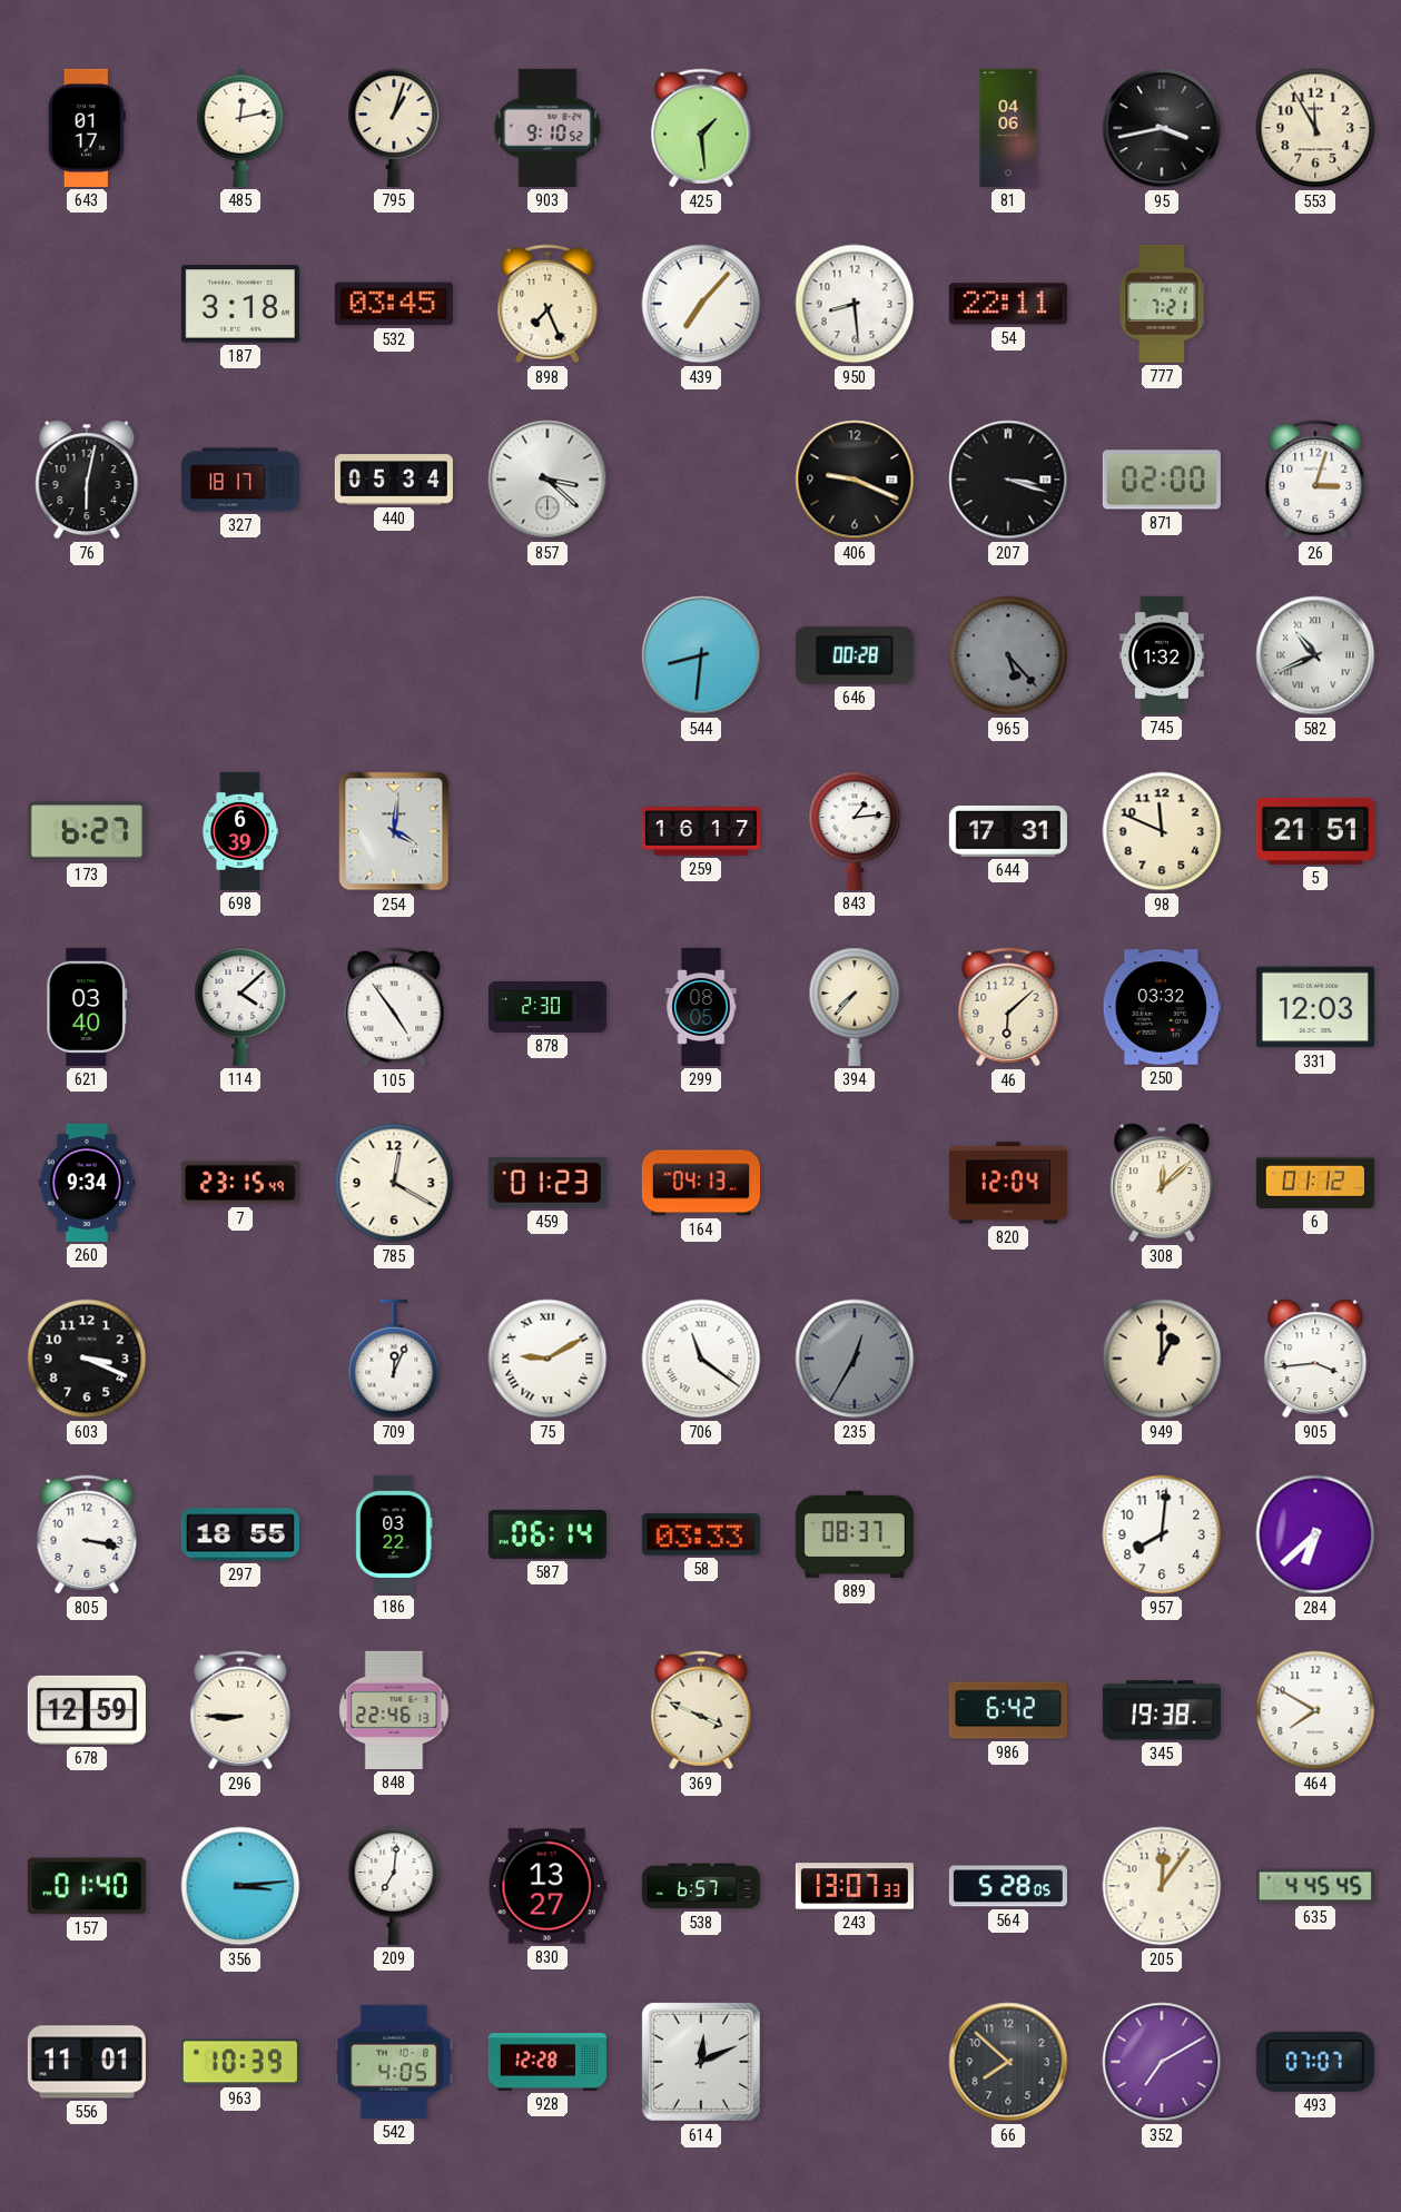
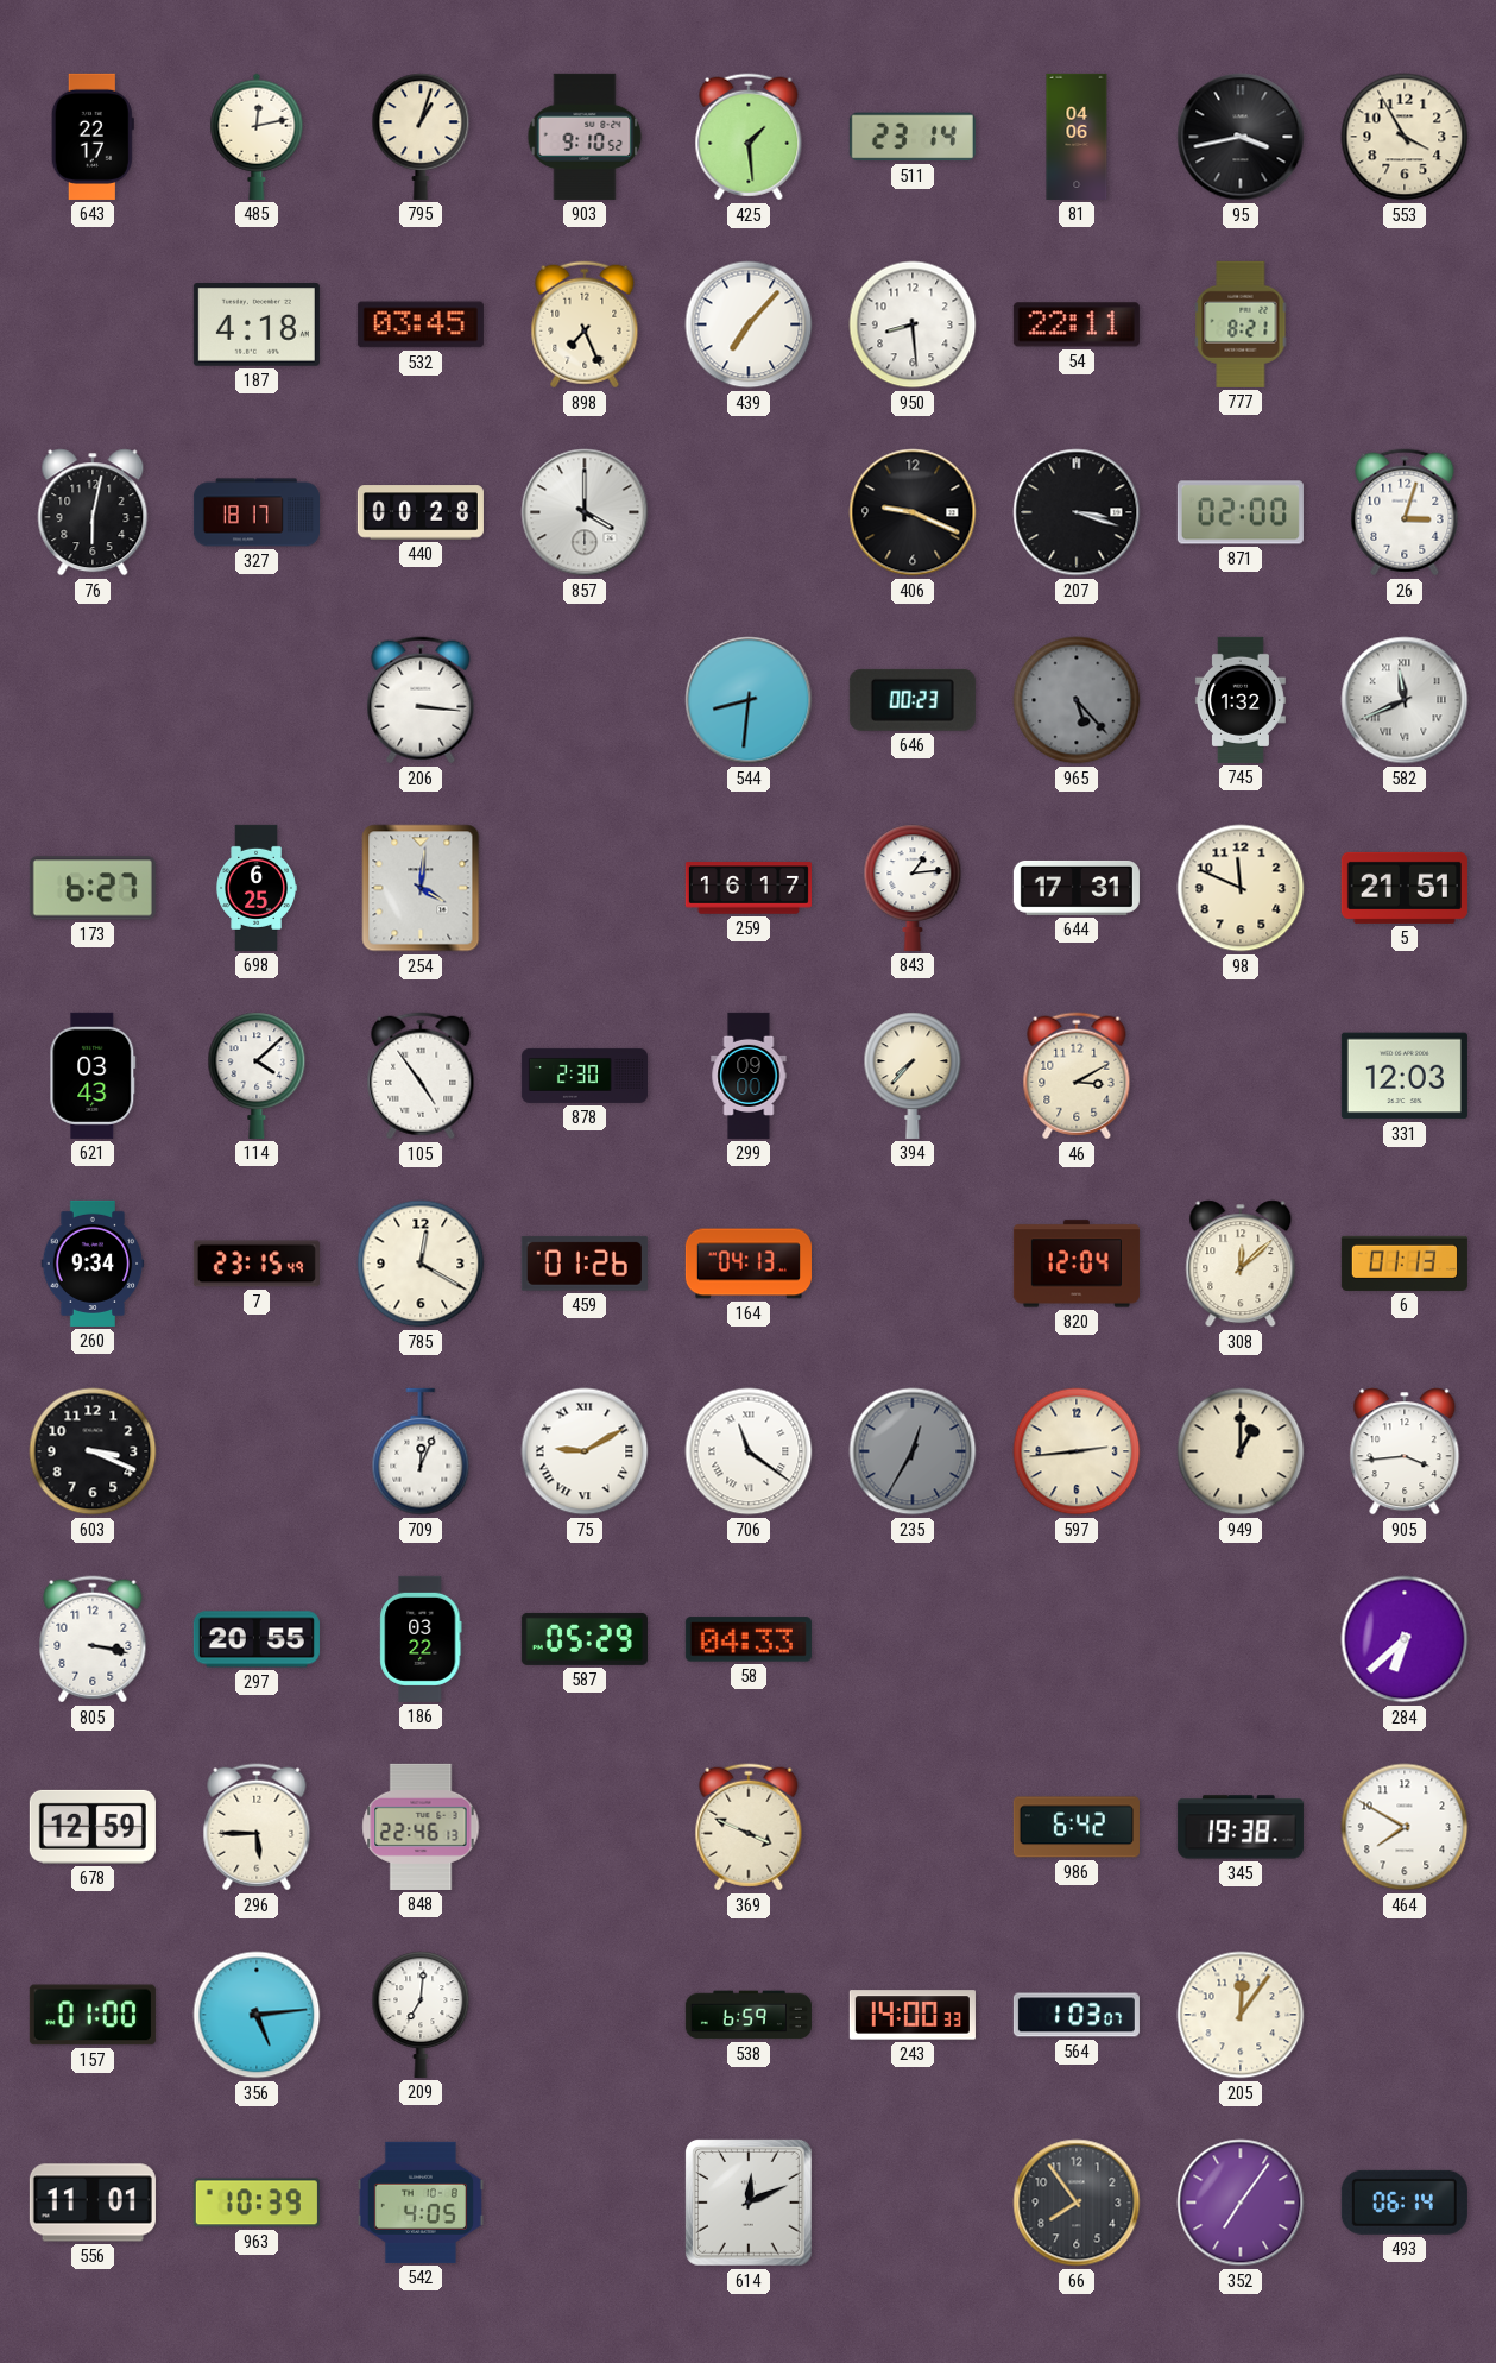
643: 01:17 -> 22:17
511: none -> 23:14
553: 11:55 -> 3:55
187: 3:18 -> 4:18
777: 7:21 -> 8:21
440: 05:34 -> 00:28
857: 3:22 -> 4:00
206: none -> 3:16
646: 00:28 -> 00:23
582: 10:41 -> 11:41
698: 6:39 -> 6:25
621: 03:40 -> 03:43
299: 08:05 -> 09:00
46: 6:08 -> 3:10
250: 03:32 -> none
459: 01:23 -> 01:26
6: 01:12 -> 01:13
597: none -> 2:44
297: 18:55 -> 20:55
587: 06:14 -> 05:29
58: 03:33 -> 04:33
889: 08:37 -> none
957: 8:01 -> none
296: 8:45 -> 5:45
157: 01:40 -> 01:00
356: 3:14 -> 5:14
830: 13:27 -> none
538: 6:57 -> 6:59
243: 13:07 -> 14:00
564: 5:28 -> 1:03
635: 4:45 -> none
928: 12:28 -> none
66: 7:52 -> 7:54
352: 7:10 -> 7:06
493: 07:07 -> 06:14
